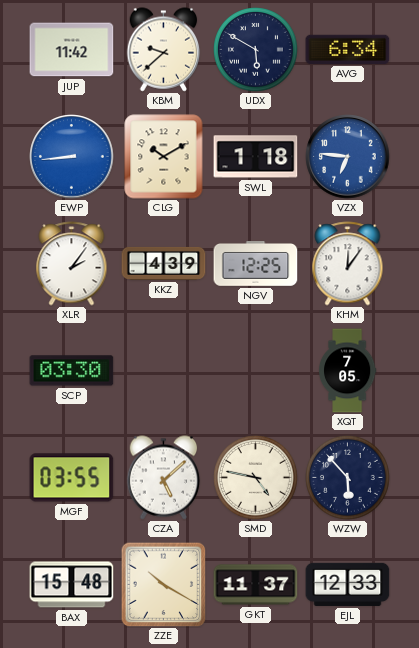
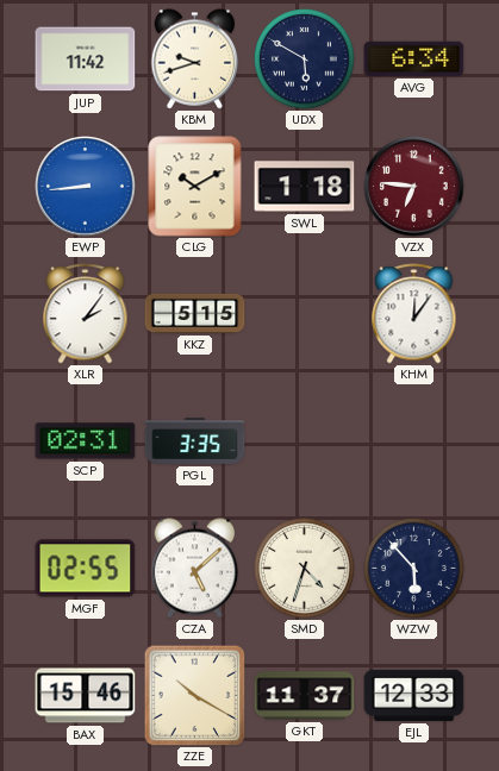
KBM: 9:38 -> 9:42
VZX dial: blue -> burgundy
KKZ: 4:39 -> 5:15
NGV: 12:25 -> none
SCP: 03:30 -> 02:31
PGL: none -> 3:35
XQT: 7:05 -> none
MGF: 03:55 -> 02:55
SMD: 4:47 -> 4:33
BAX: 15:48 -> 15:46
